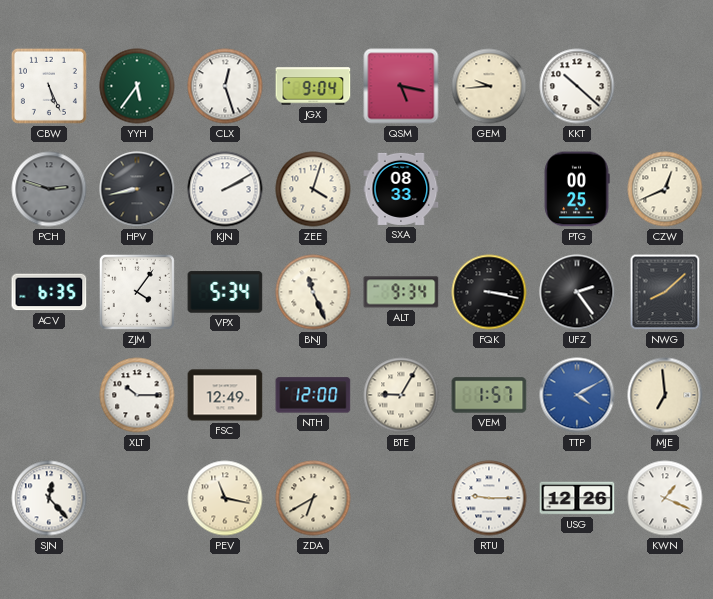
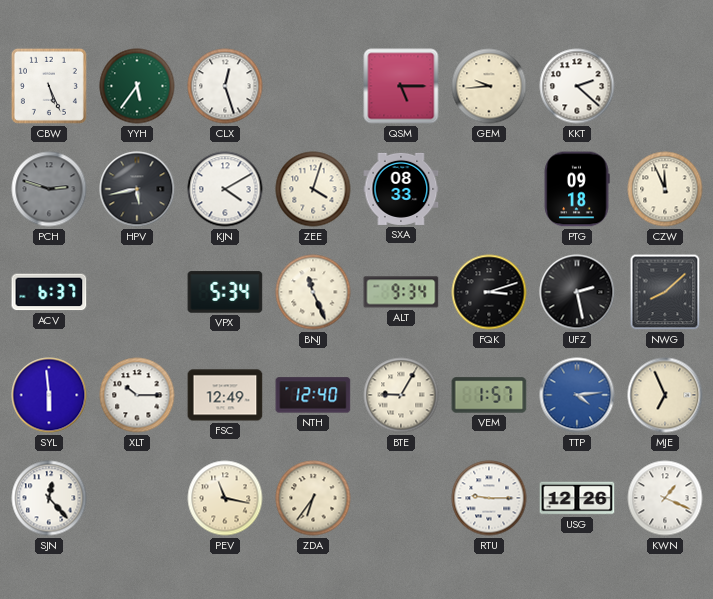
JGX: 9:04 -> none
QSM: 5:17 -> 5:15
KKT: 10:22 -> 2:22
HPV: 8:43 -> 5:43
KJN: 2:10 -> 4:10
PTG: 00:25 -> 09:18
CZW: 12:41 -> 11:56
ACV: 6:35 -> 6:37
ZJM: 4:06 -> none
FQK: 3:17 -> 3:12
UFZ: 2:24 -> 2:28
SYL: none -> 5:59
NTH: 12:00 -> 12:40
TTP: 4:10 -> 4:14
MJE: 6:59 -> 6:56
ZDA: 6:40 -> 6:36
